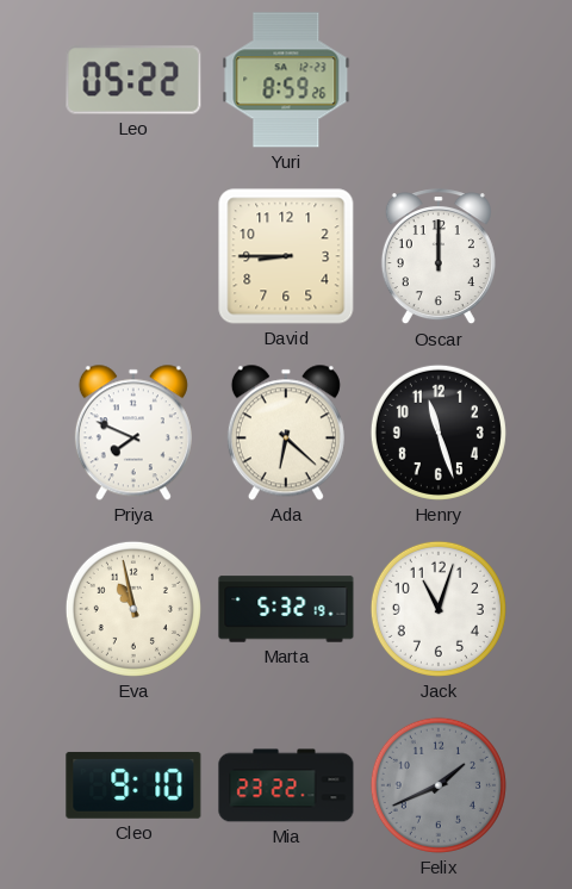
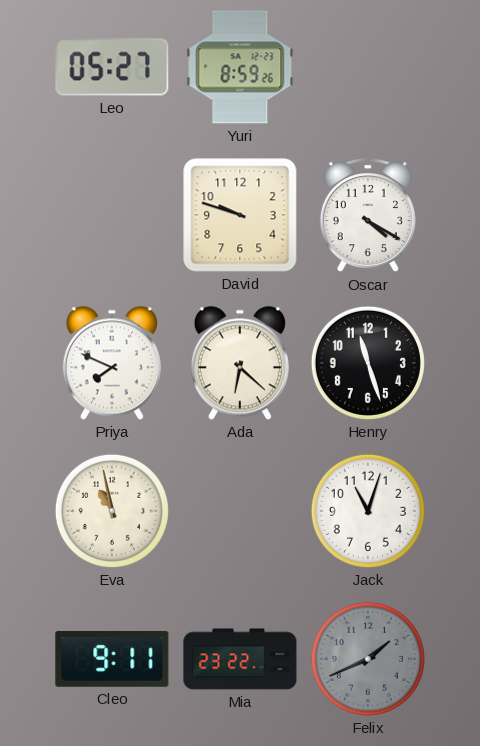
Leo: 05:22 -> 05:27
David: 8:45 -> 9:48
Oscar: 12:00 -> 4:20
Marta: 5:32 -> none
Cleo: 9:10 -> 9:11
